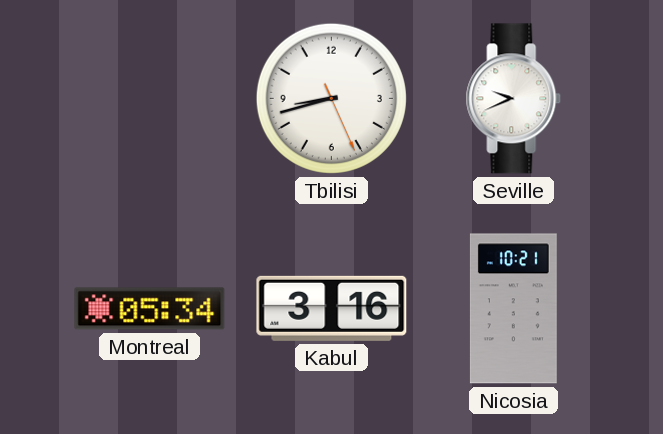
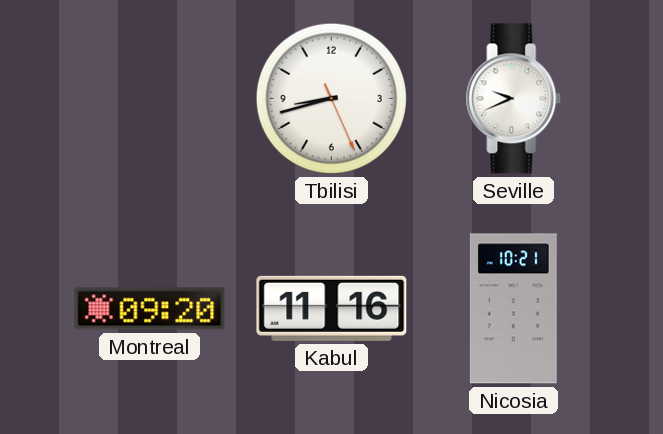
Montreal: 05:34 -> 09:20
Kabul: 3:16 -> 11:16
